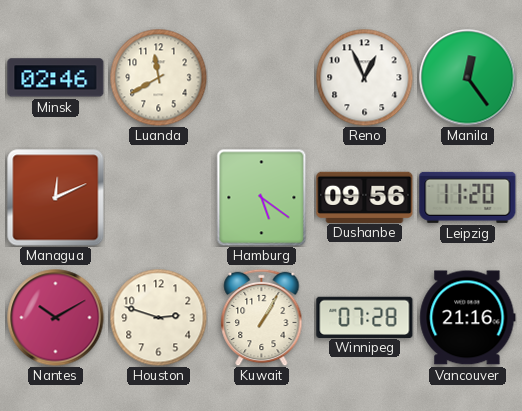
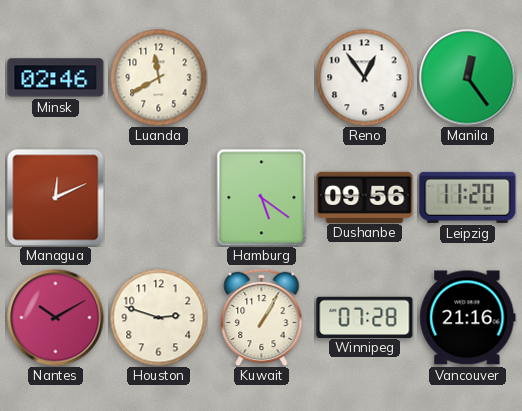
Reno: 12:56 -> 12:54
